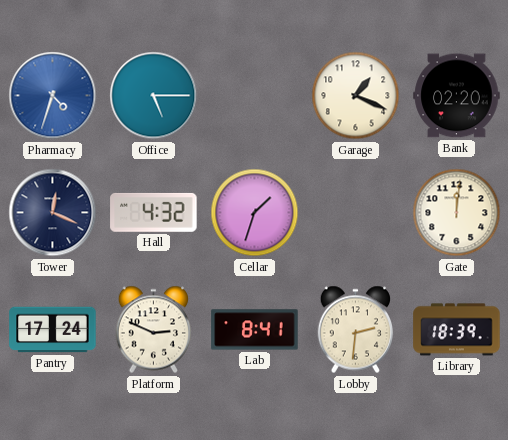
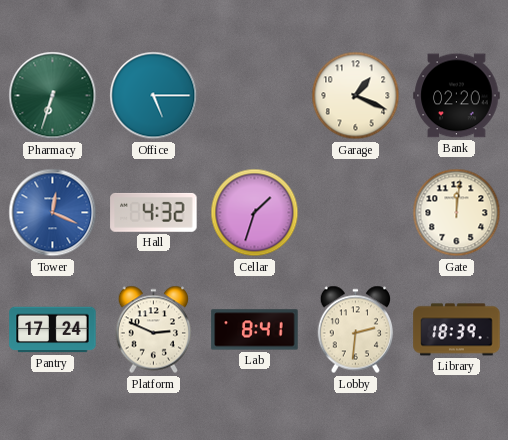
Pharmacy: 4:33 -> 6:33
Pharmacy dial: blue -> green
Tower dial: navy -> blue
